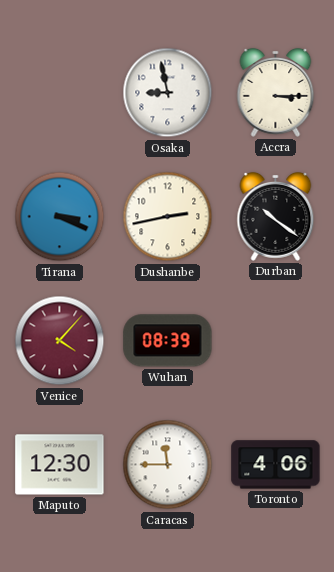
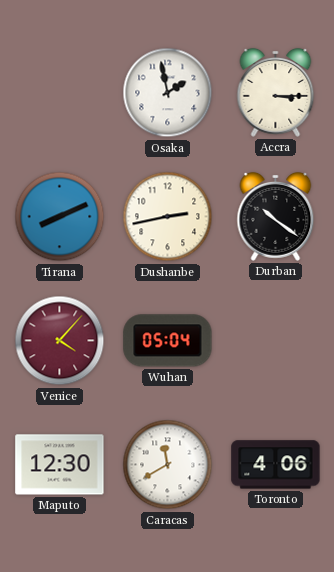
Osaka: 8:58 -> 1:58
Tirana: 3:19 -> 8:11
Wuhan: 08:39 -> 05:04
Caracas: 11:45 -> 11:40
